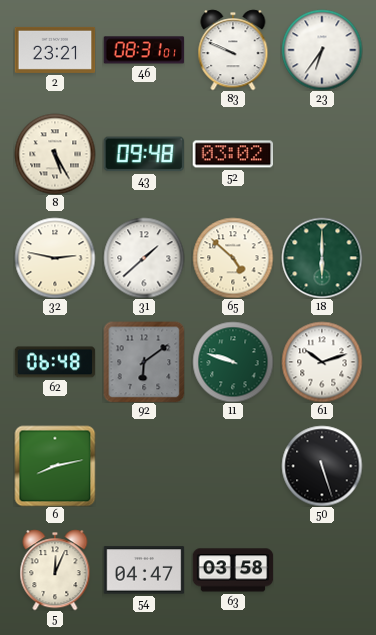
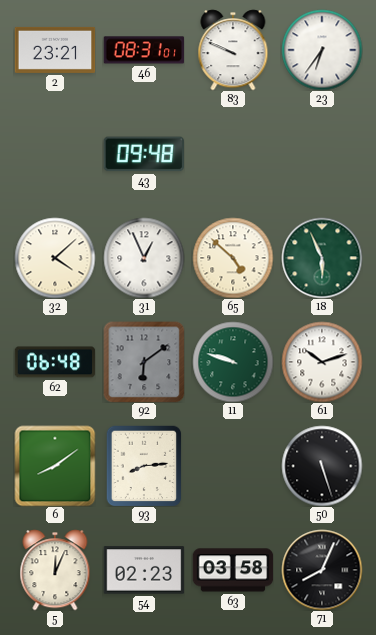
8: 5:25 -> none
52: 03:02 -> none
32: 2:47 -> 4:08
31: 1:38 -> 12:56
18: 6:00 -> 5:56
6: 8:13 -> 8:09
93: none -> 8:14
54: 04:47 -> 02:23
71: none -> 8:04
